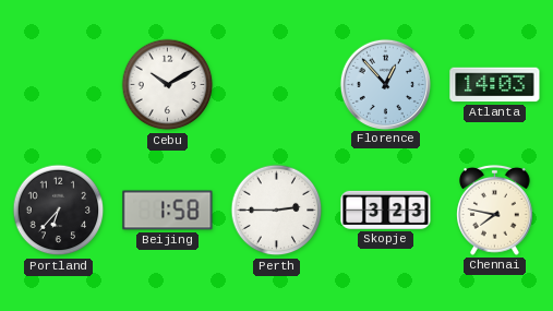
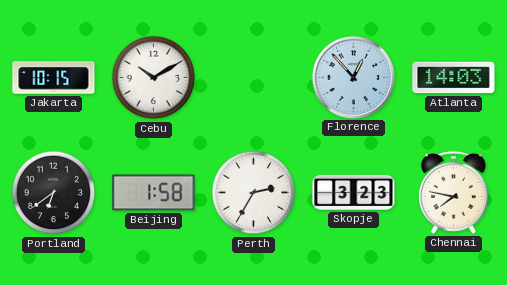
Jakarta: none -> 10:15
Portland: 6:37 -> 6:39
Perth: 2:45 -> 2:35
